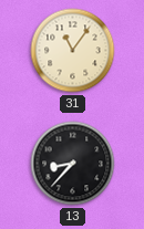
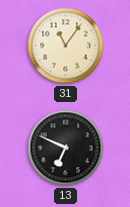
13: 8:37 -> 6:49
